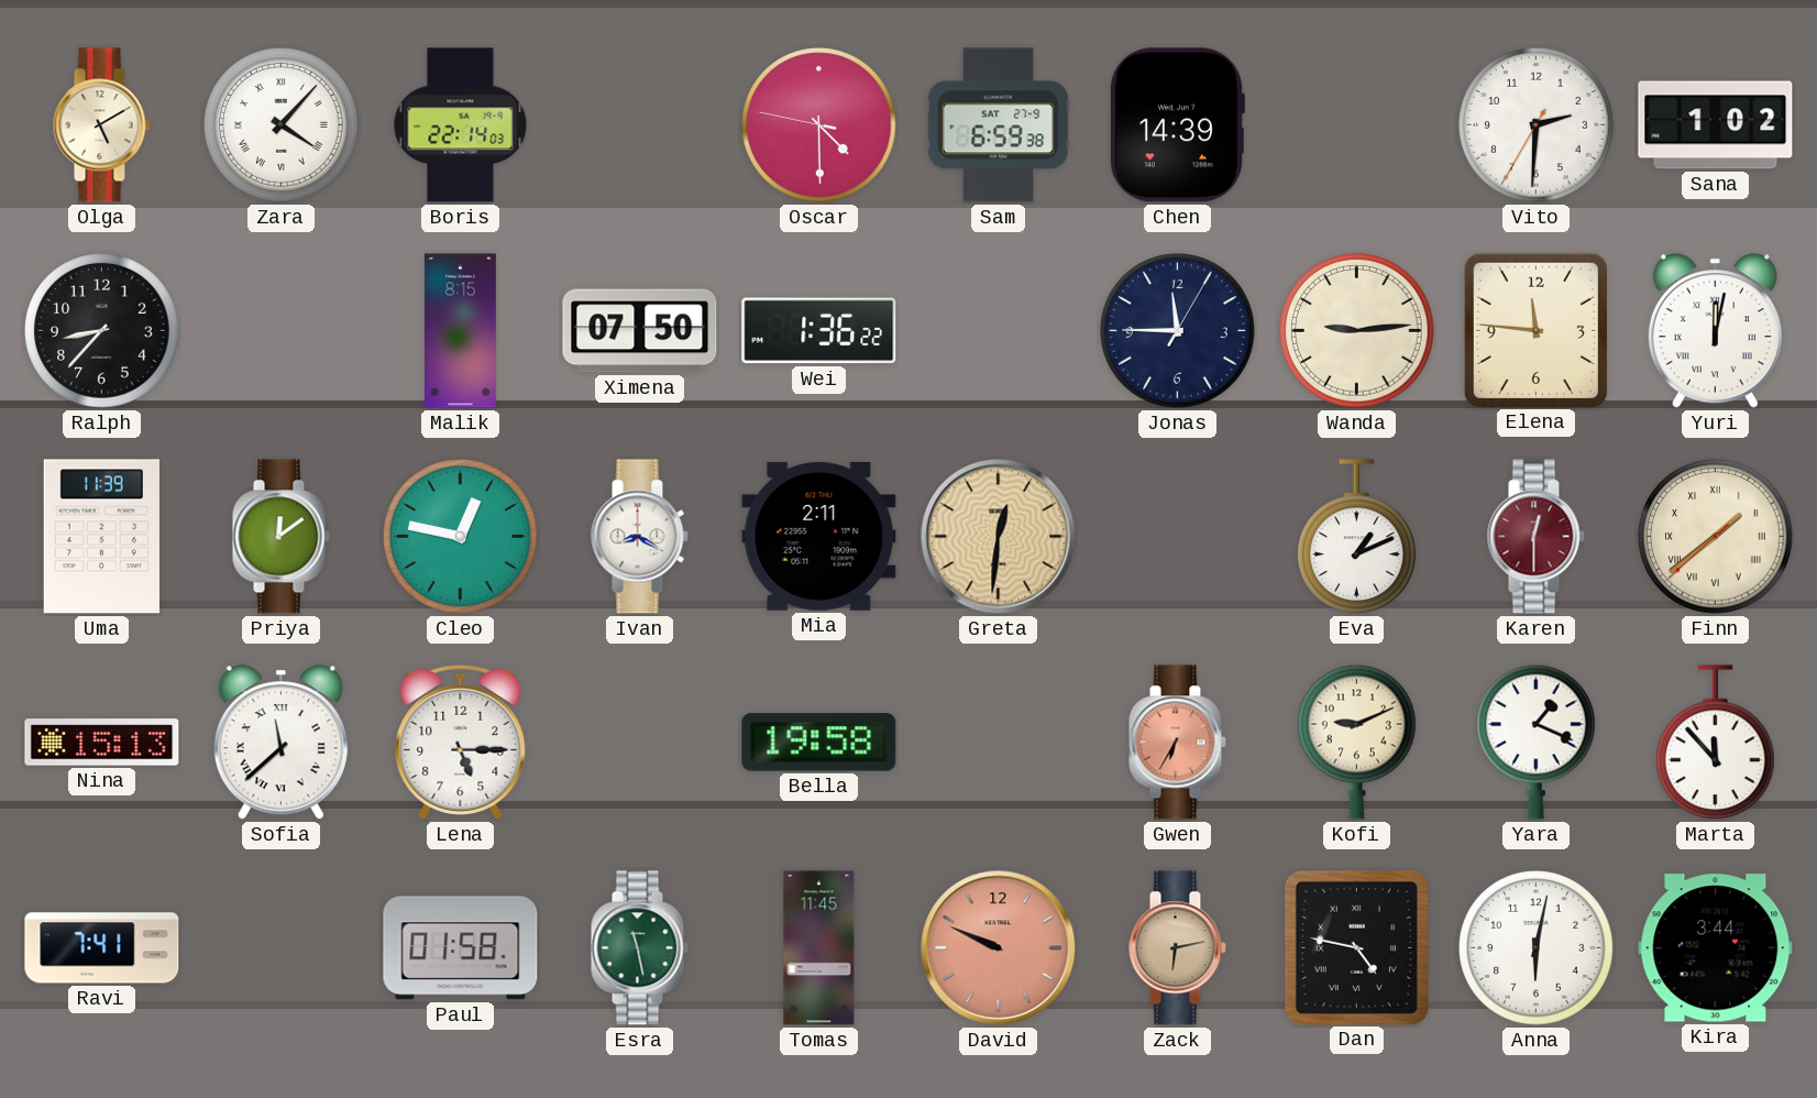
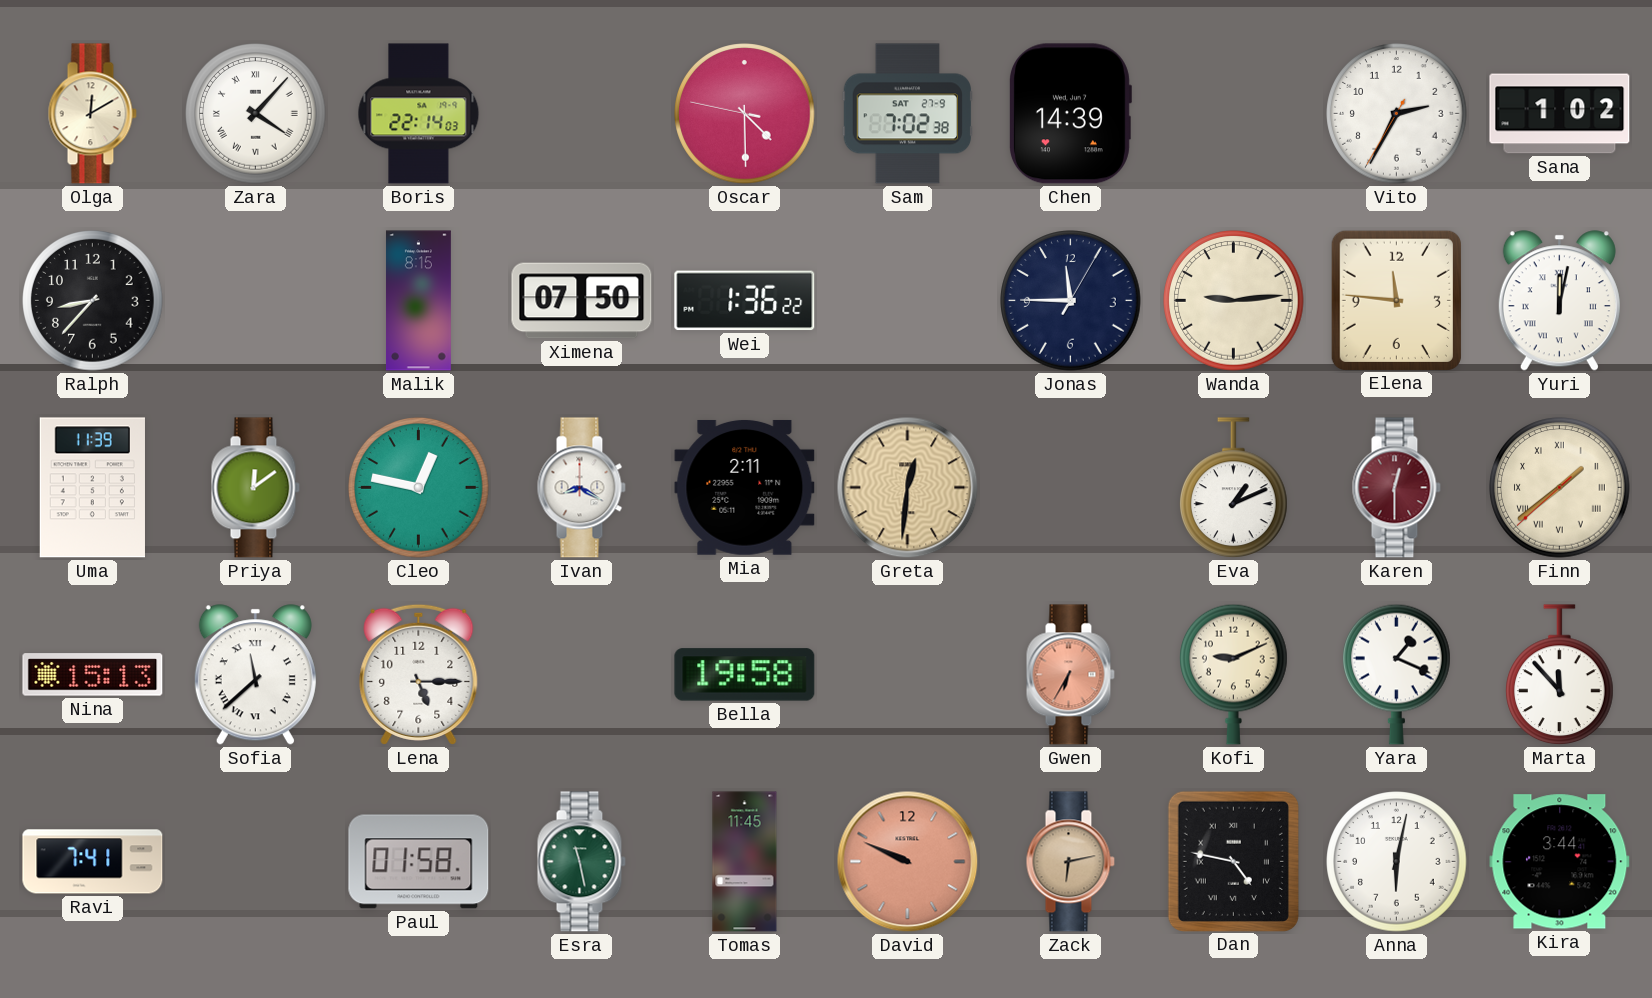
Olga: 5:10 -> 12:10
Sam: 6:59 -> 7:02
Vito: 2:30 -> 2:34
